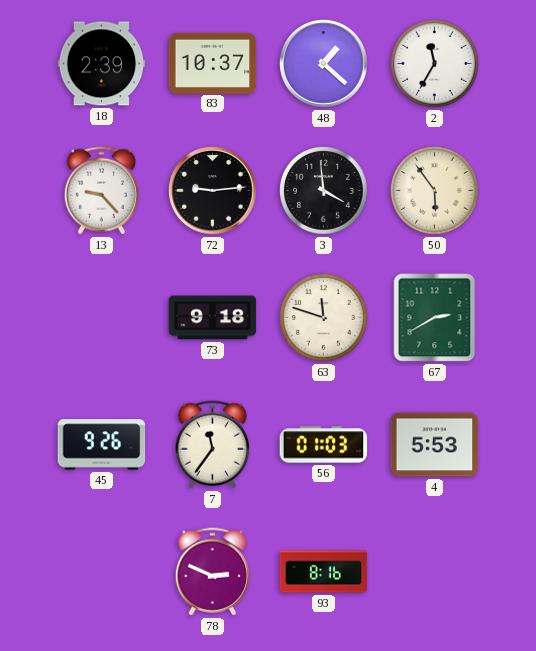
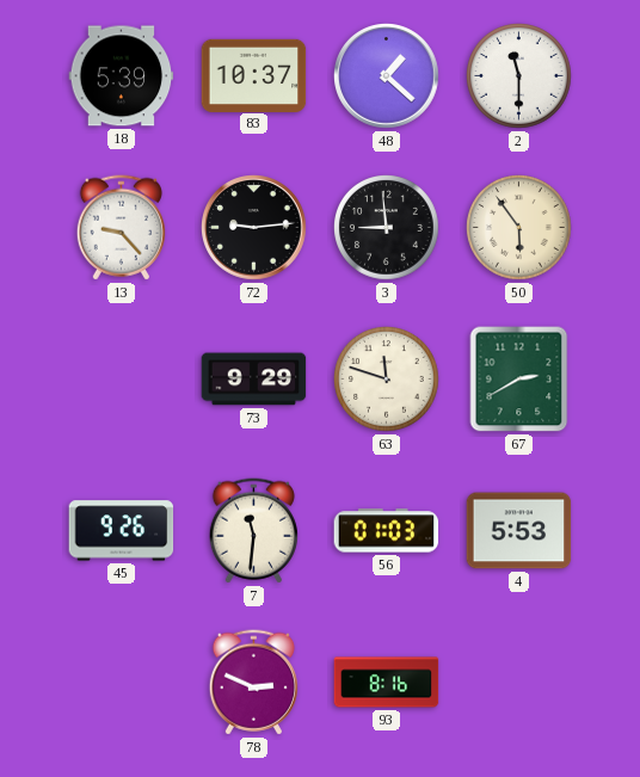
18: 2:39 -> 5:39
2: 11:35 -> 11:30
3: 3:59 -> 8:59
73: 9:18 -> 9:29
7: 11:36 -> 11:31
